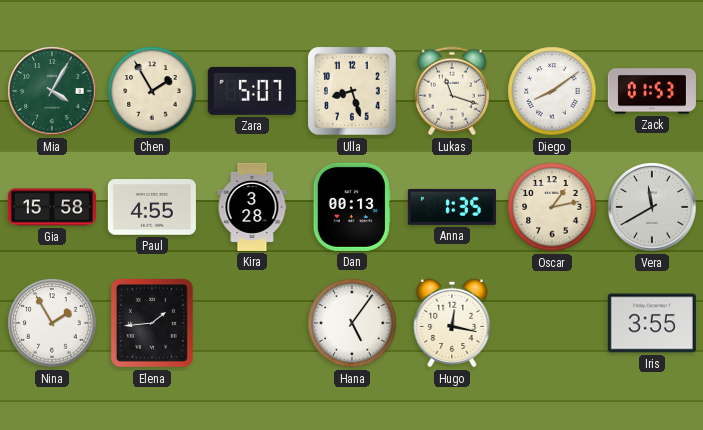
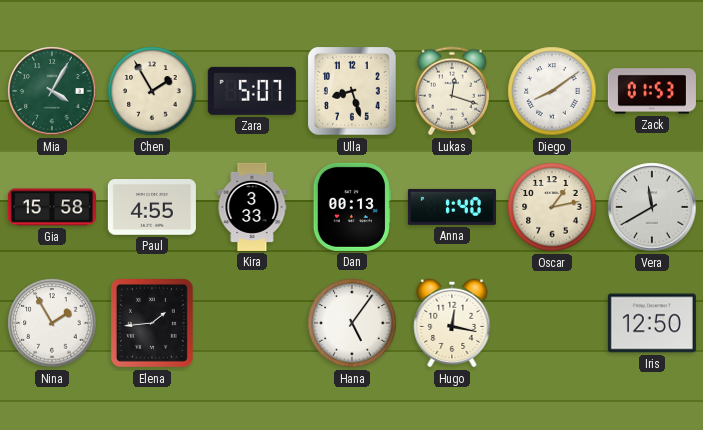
Lukas: 11:18 -> 12:18
Kira: 3:28 -> 3:33
Anna: 1:35 -> 1:40
Iris: 3:55 -> 12:50
